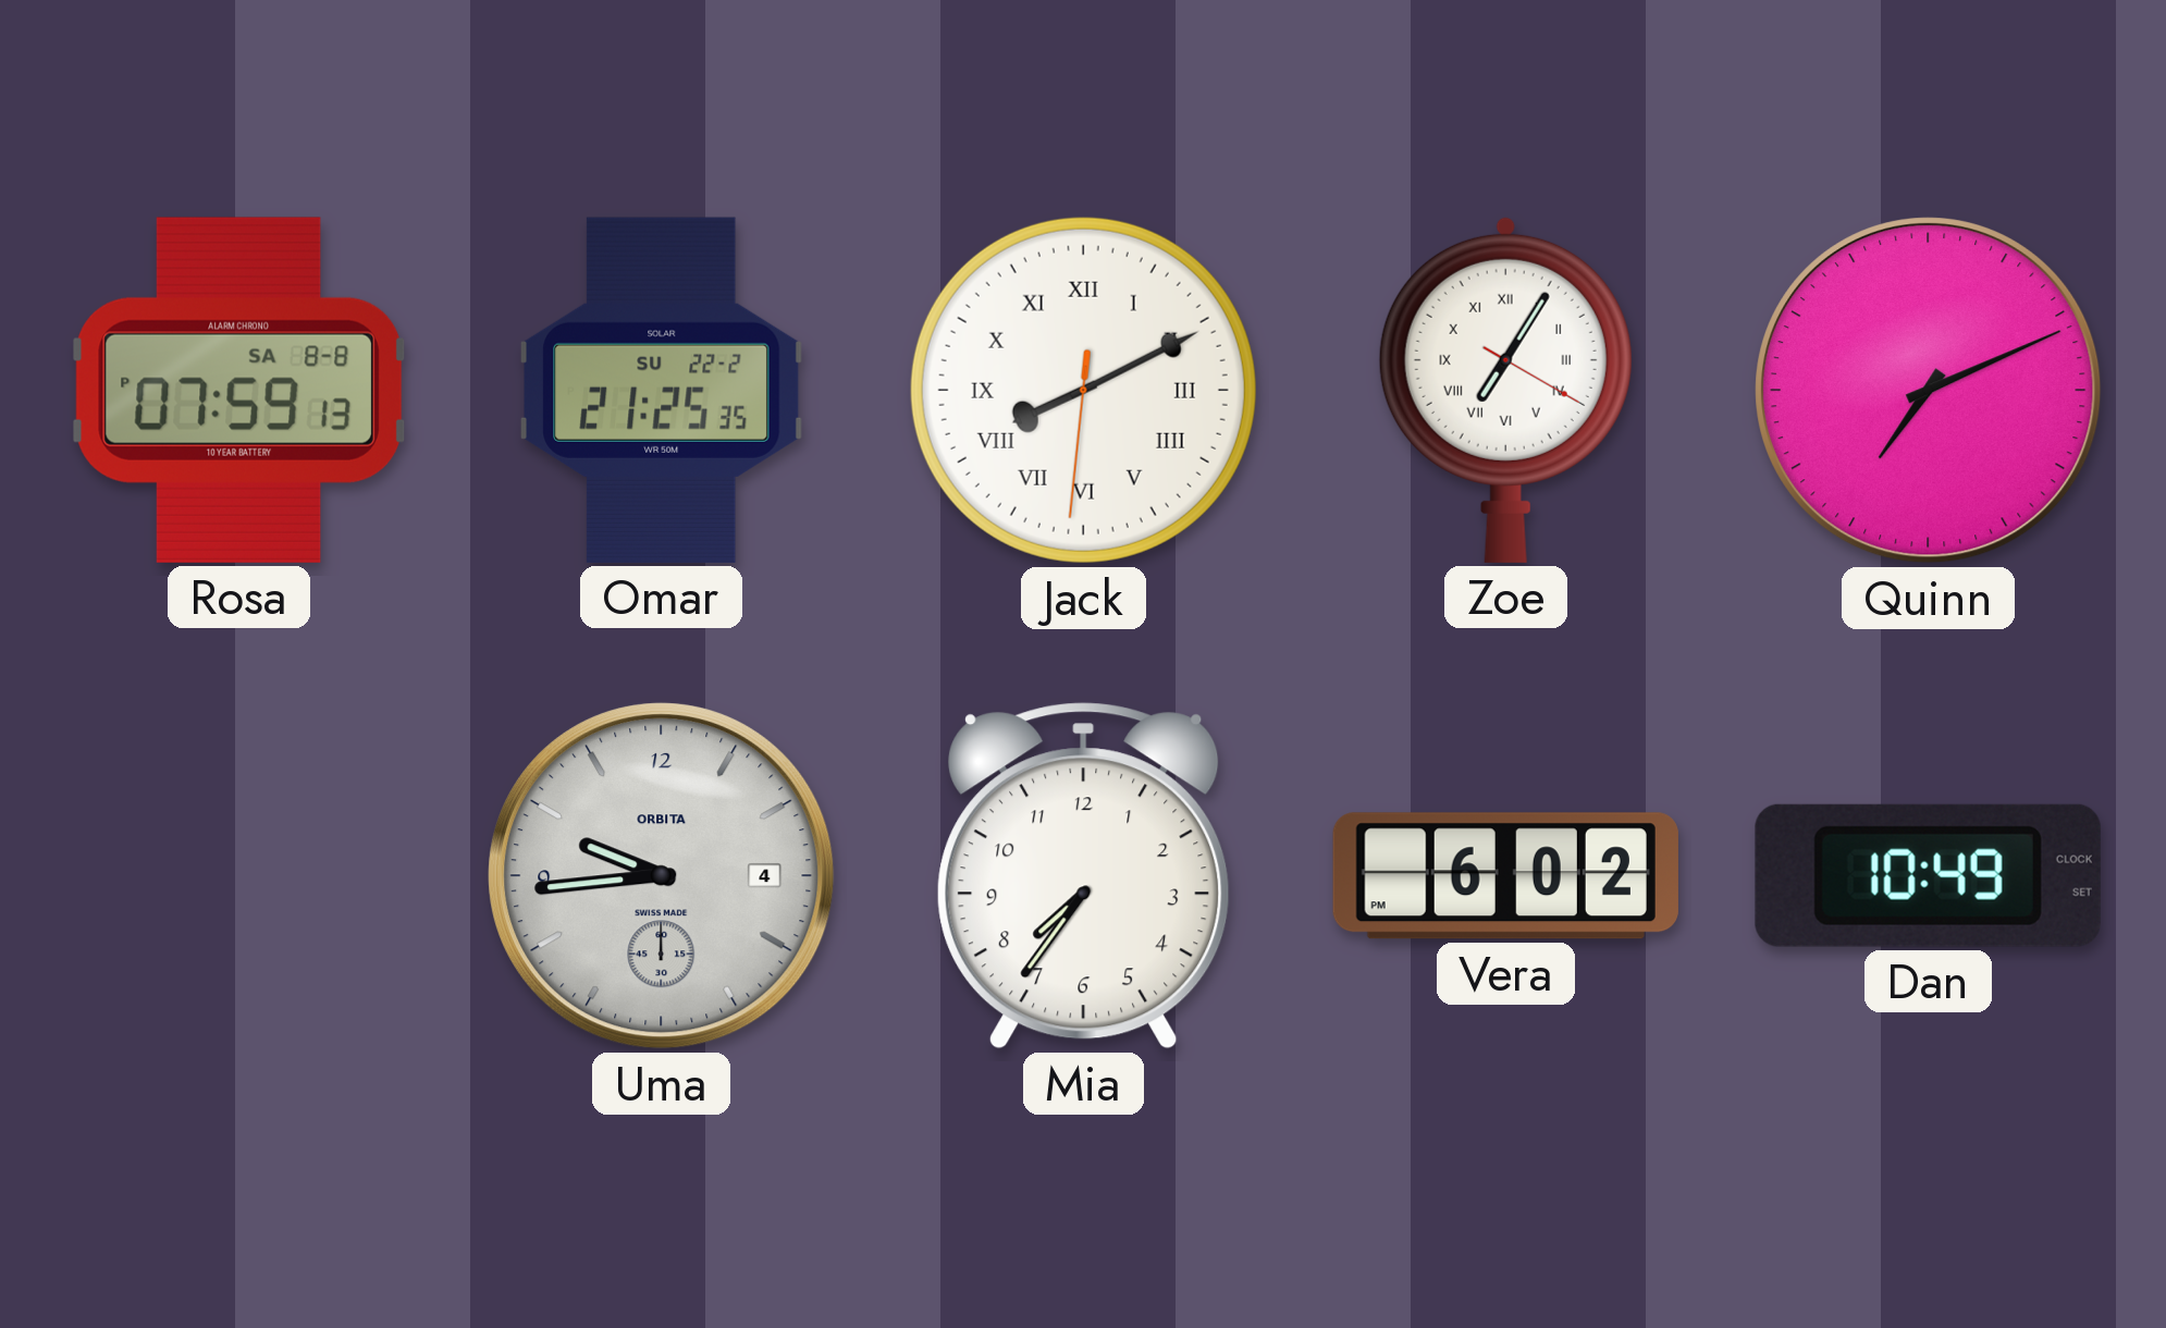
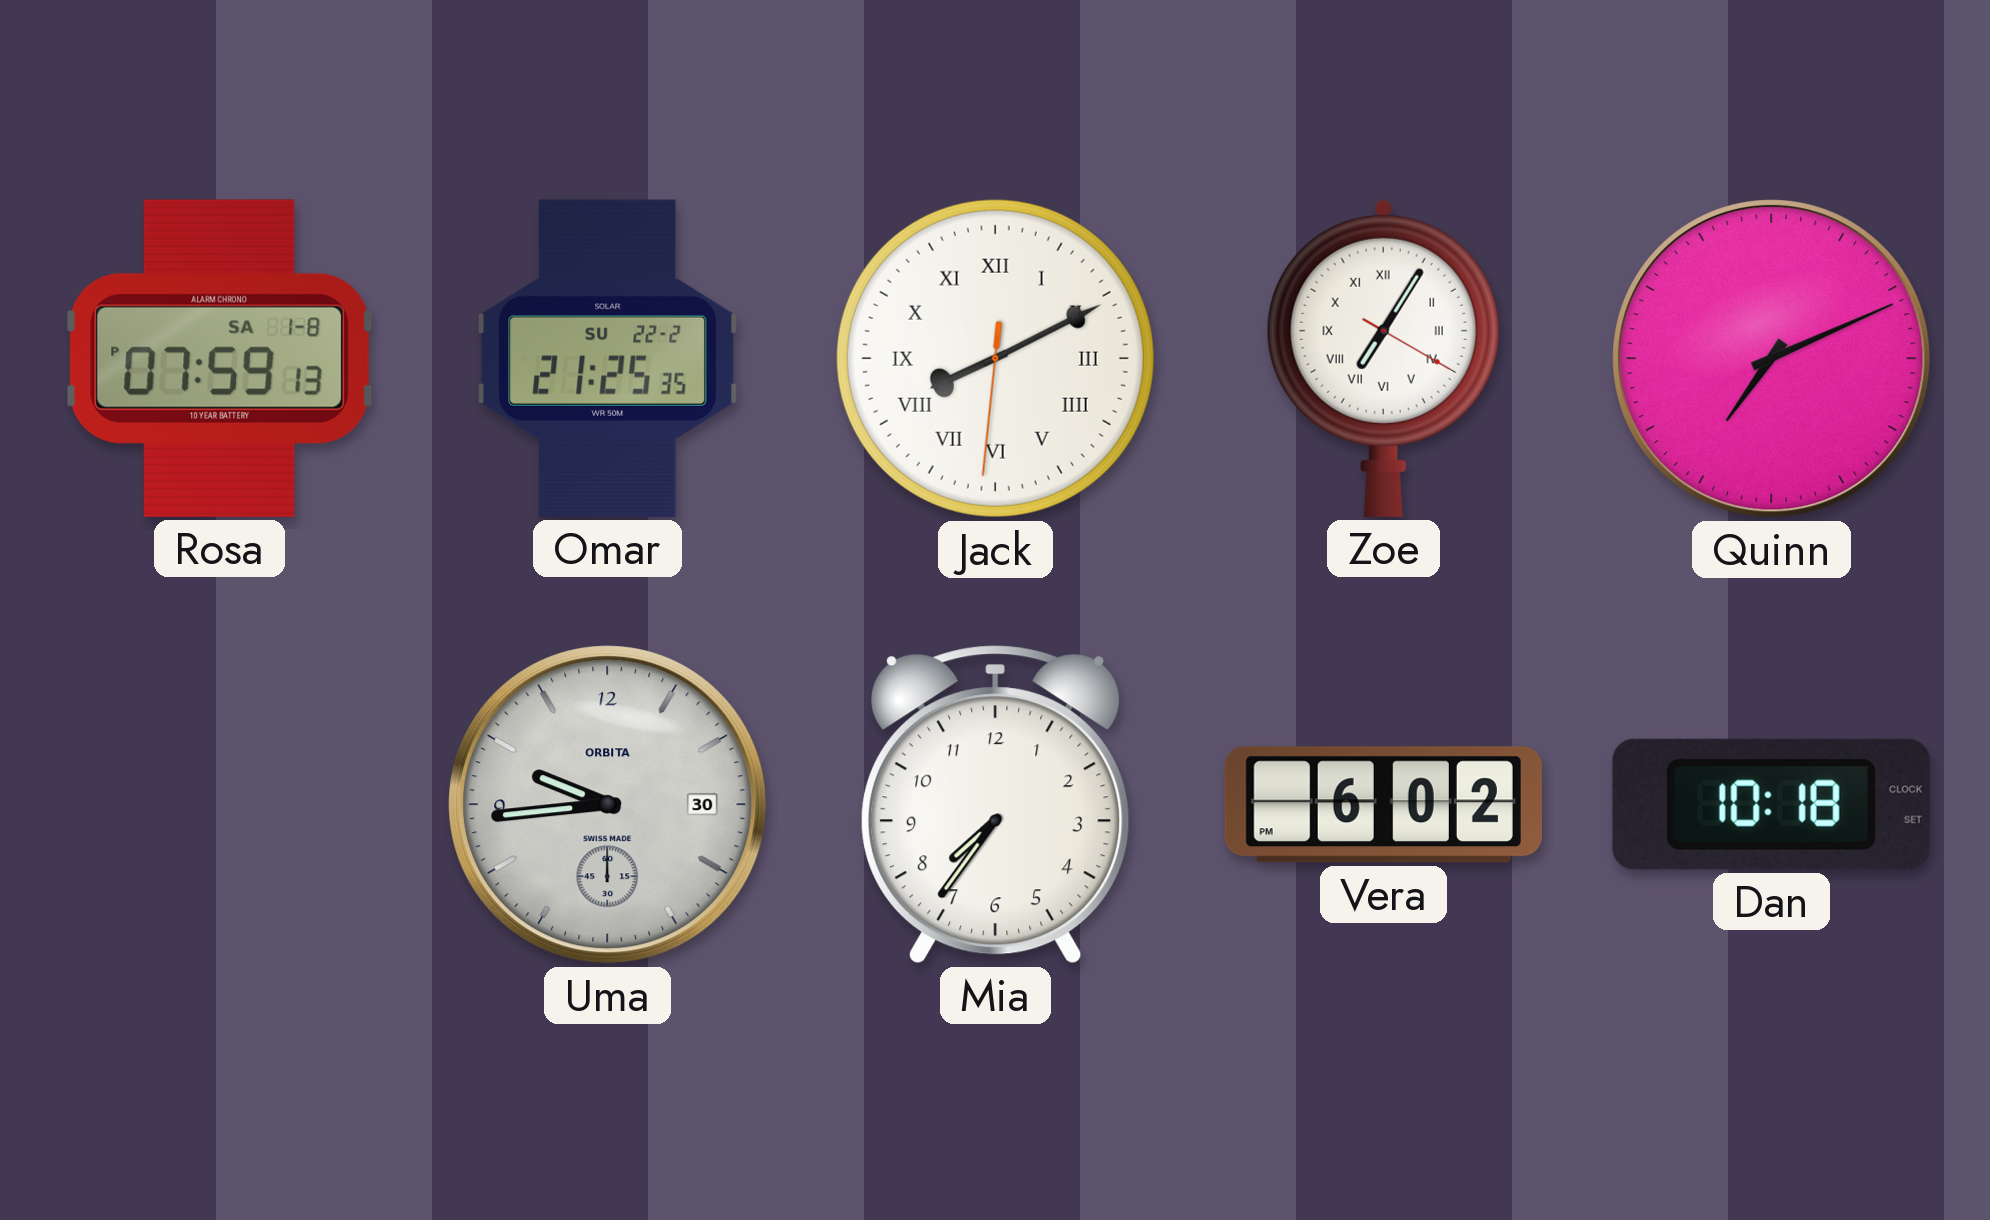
Rosa date: SA 8-8 -> SA 1-8
Uma date: 4 -> 30
Dan: 10:49 -> 10:18
